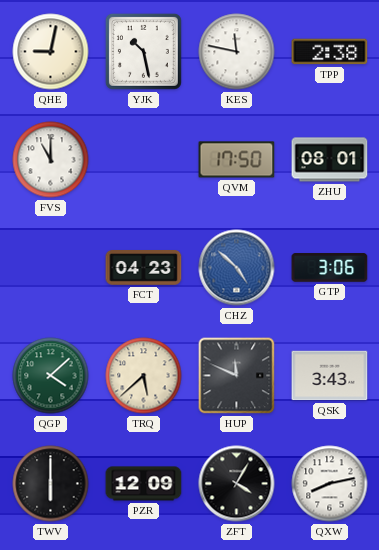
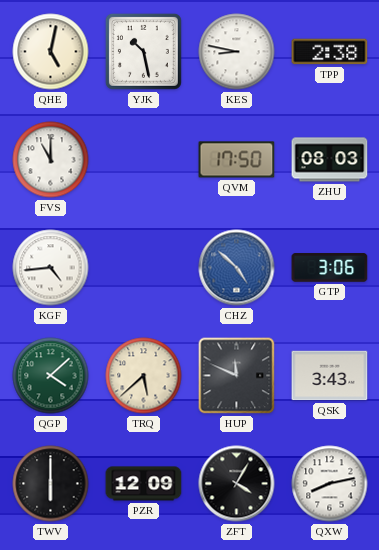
QHE: 9:02 -> 5:02
KES: 11:47 -> 8:47
ZHU: 08:01 -> 08:03
KGF: none -> 4:44
FCT: 04:23 -> none
